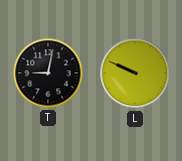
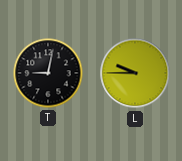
L: 9:49 -> 9:45
